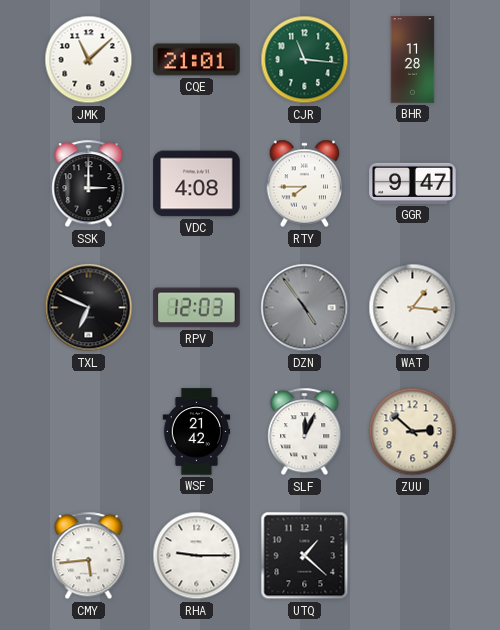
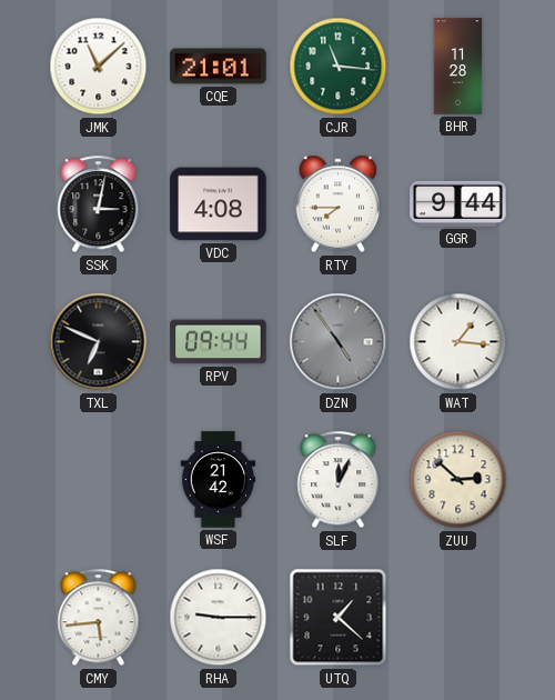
SSK: 3:00 -> 3:02
GGR: 9:47 -> 9:44
RPV: 12:03 -> 09:44
